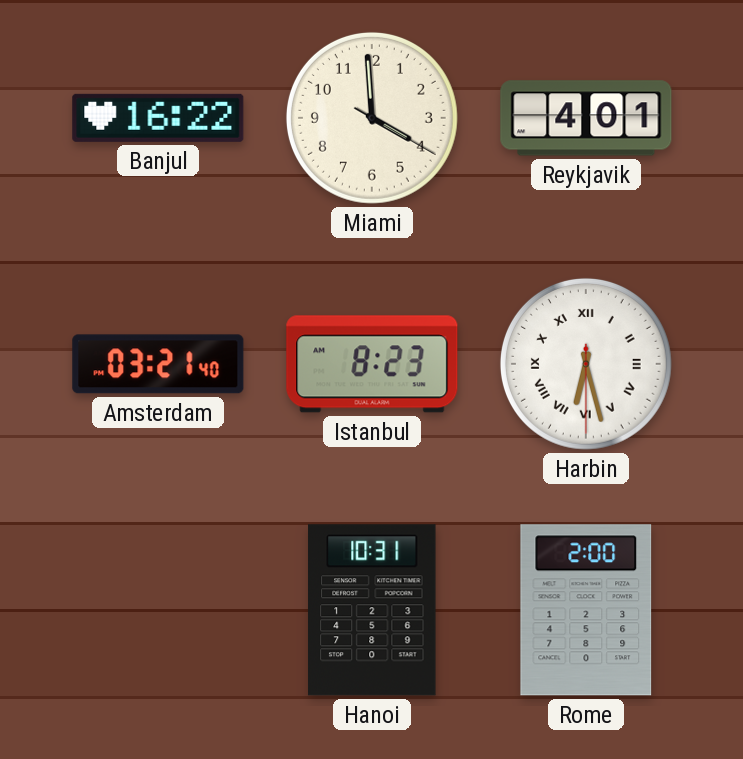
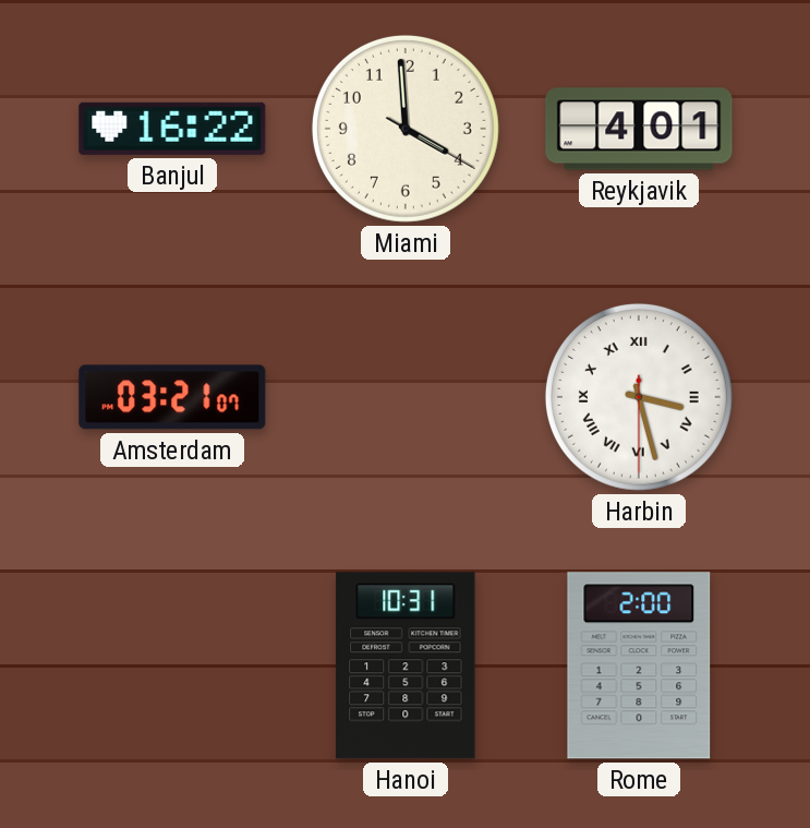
Amsterdam: 03:21:40 -> 03:21:07
Istanbul: 8:23 -> none
Harbin: 6:27 -> 3:27
